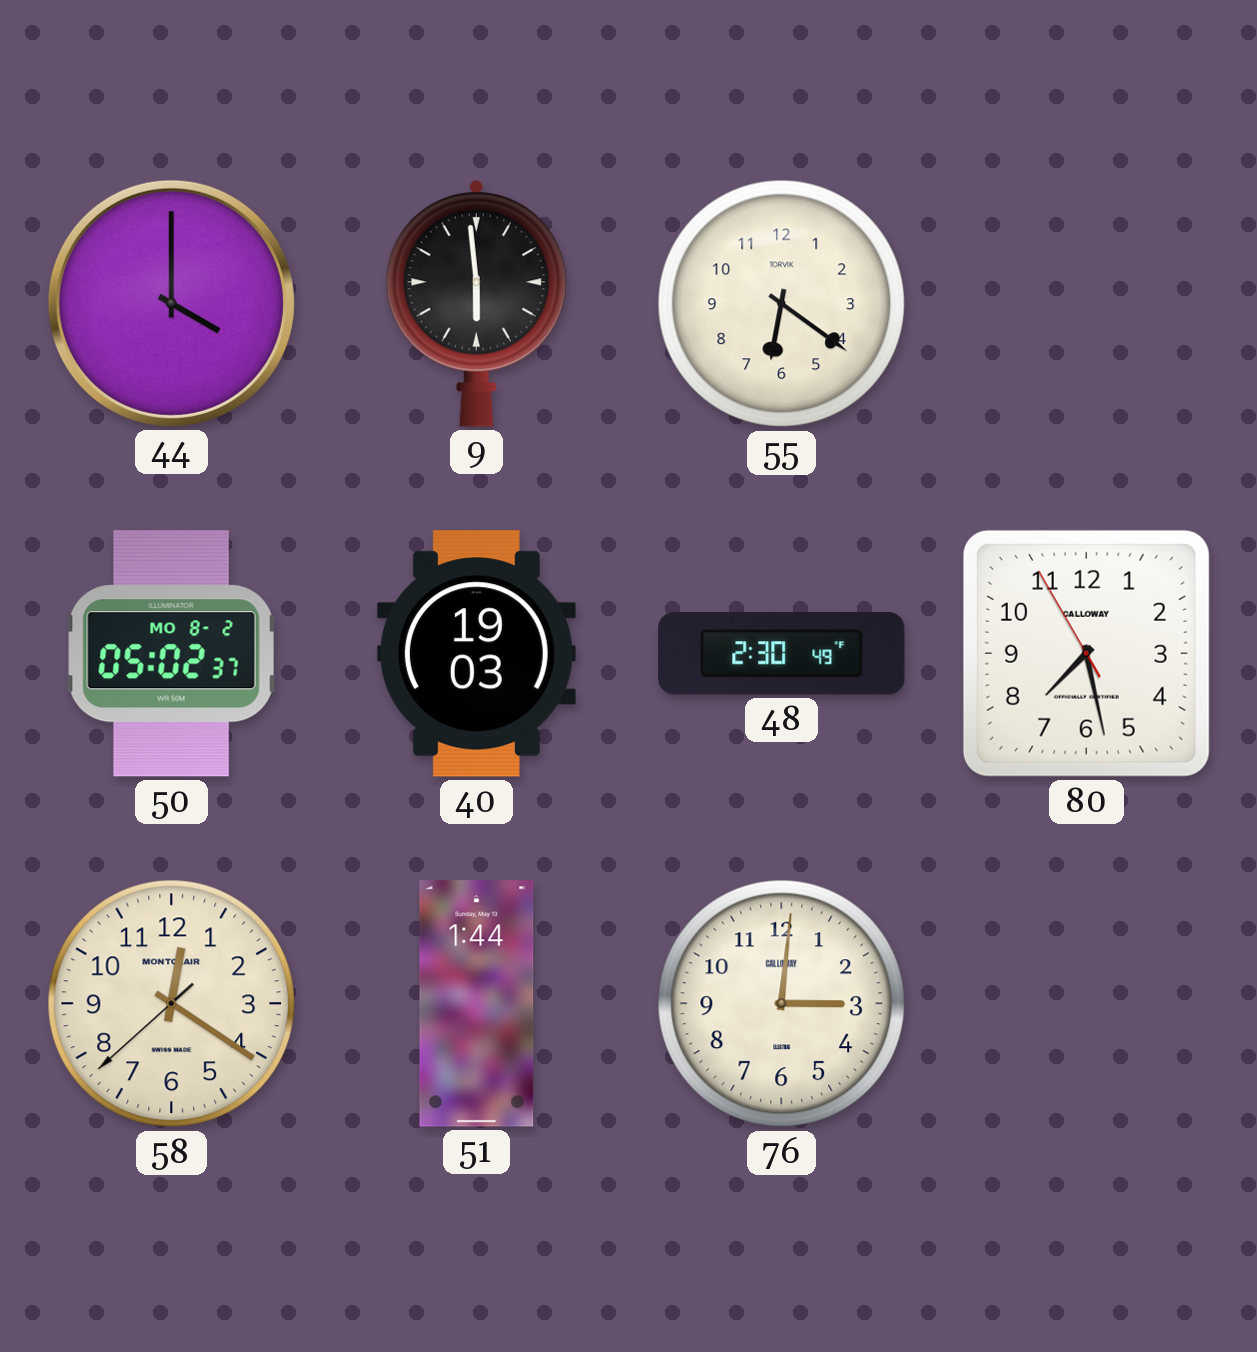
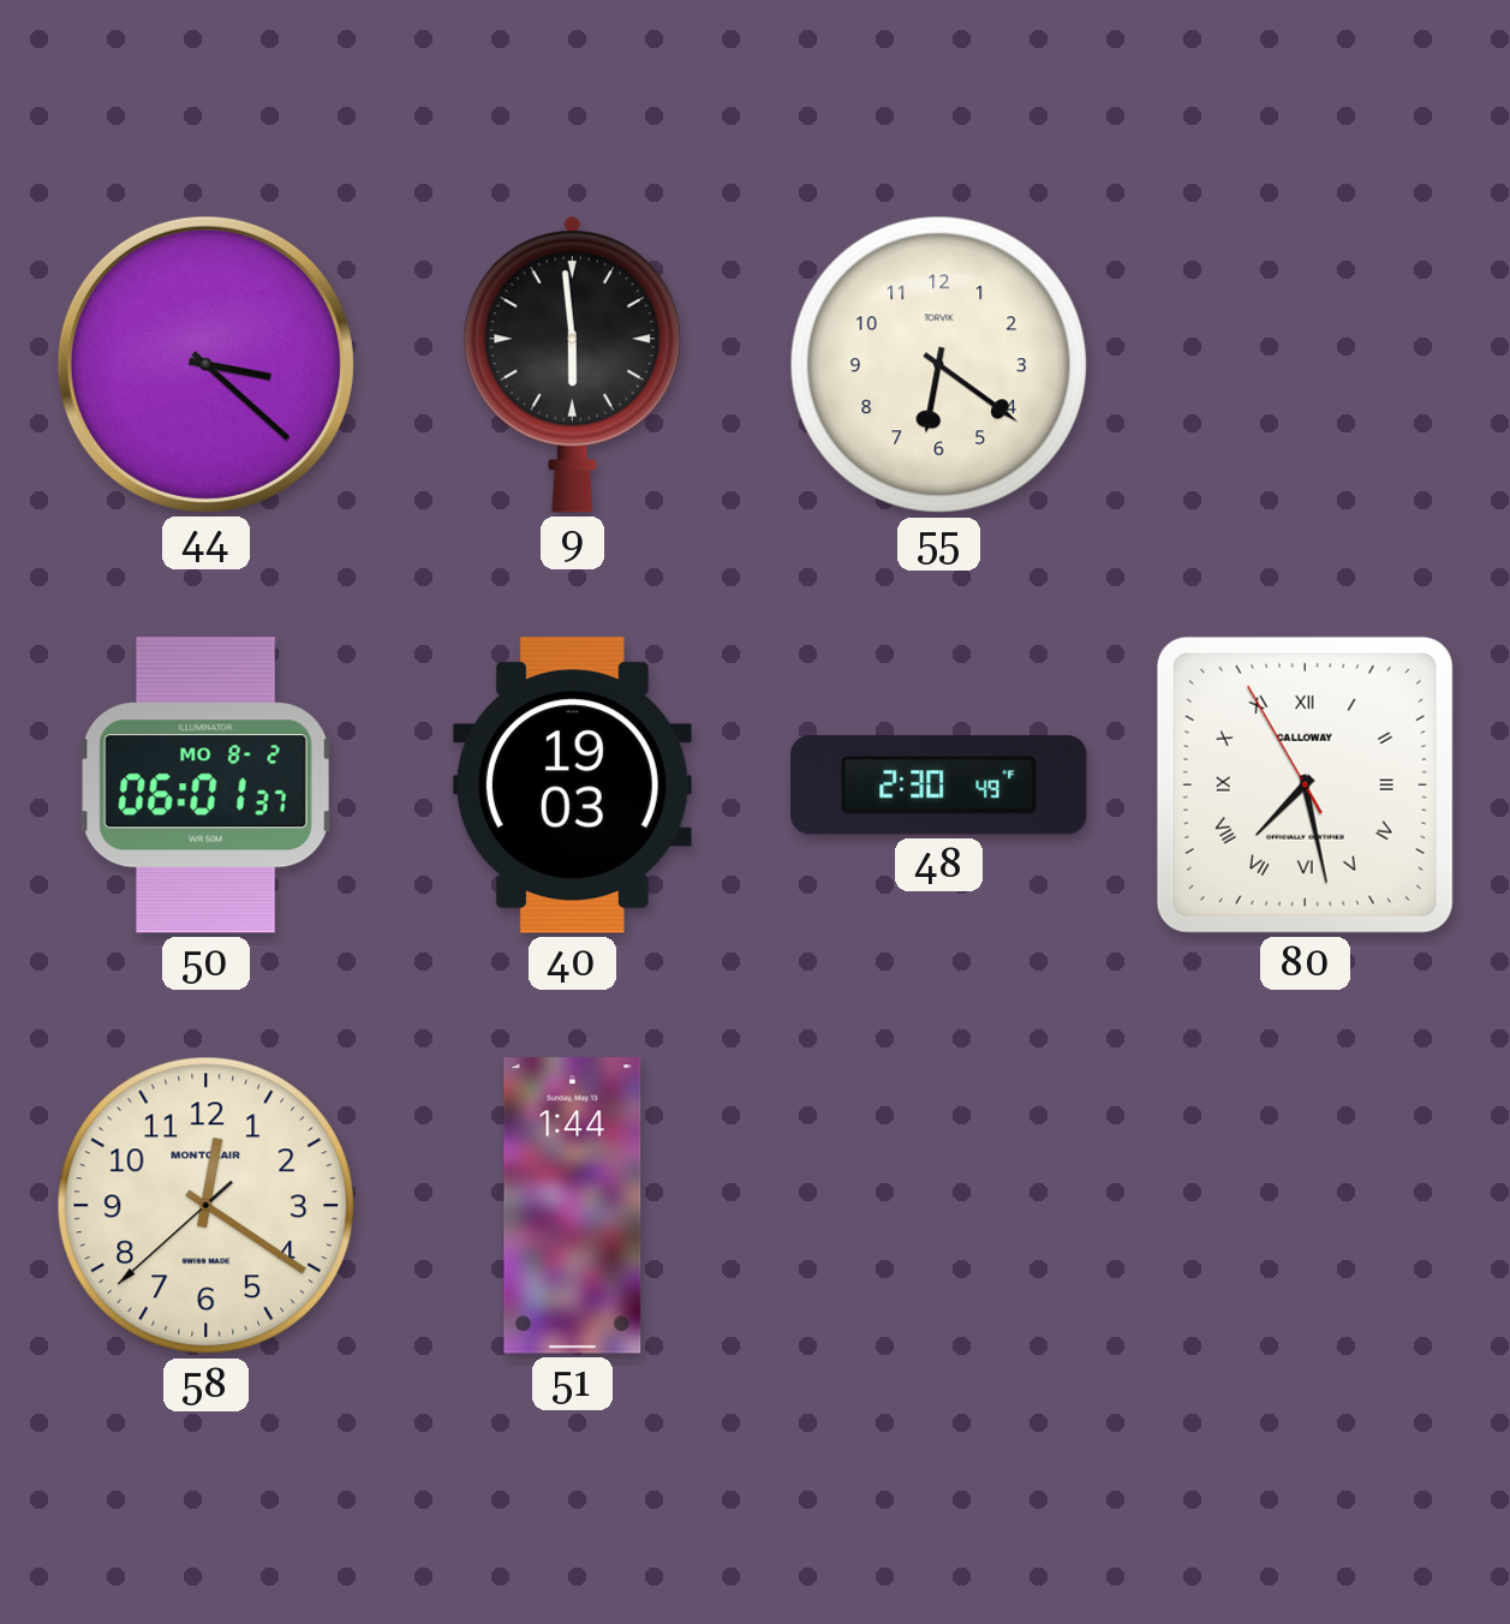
44: 4:00 -> 3:22
50: 05:02 -> 06:01
80 numerals: Arabic -> Roman
76: 3:01 -> none
